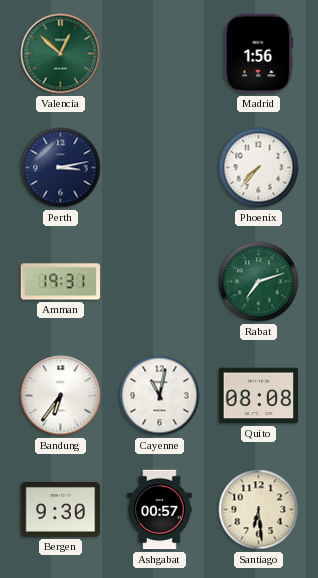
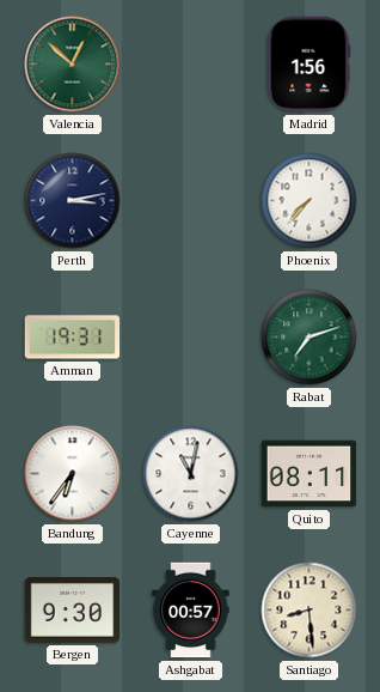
Quito: 08:08 -> 08:11
Santiago: 6:29 -> 8:29
